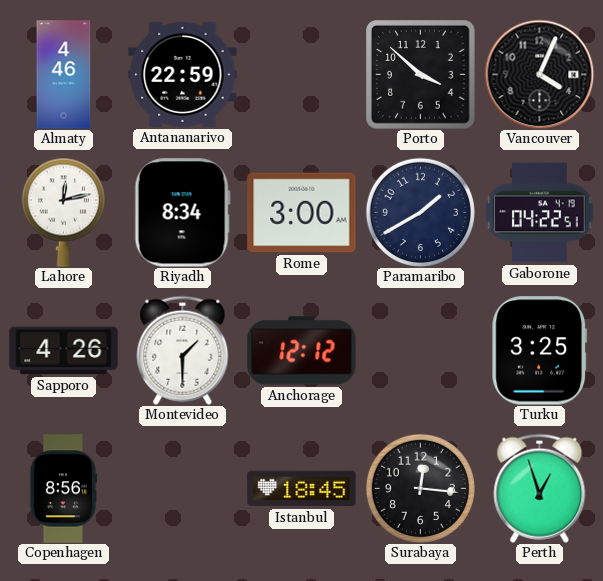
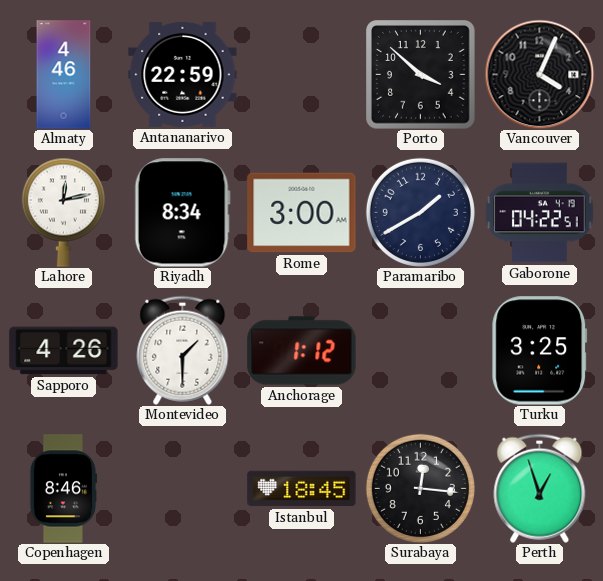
Anchorage: 12:12 -> 1:12
Copenhagen: 8:56 -> 8:46
